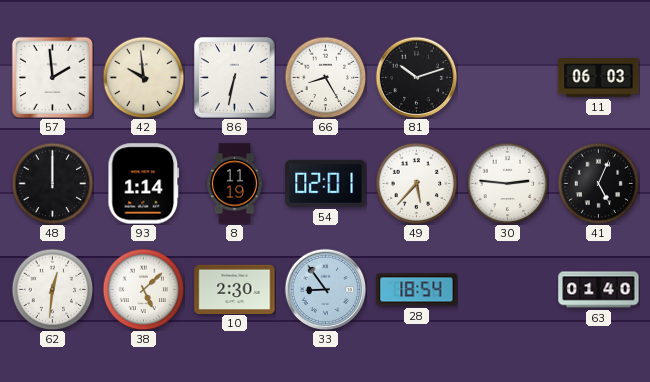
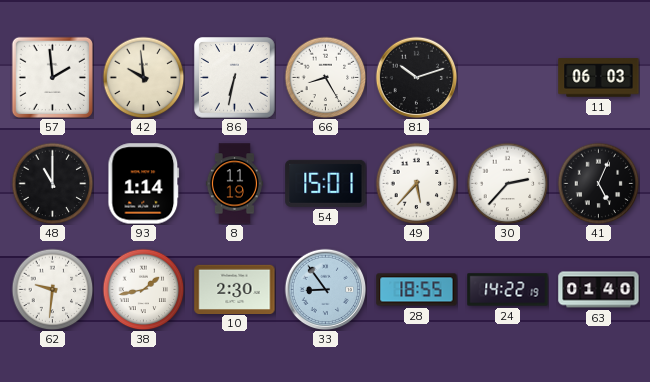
48: 12:00 -> 11:00
54: 02:01 -> 15:01
30: 2:46 -> 2:37
62: 12:31 -> 9:31
38: 5:08 -> 1:43
28: 18:54 -> 18:55
24: none -> 14:22
